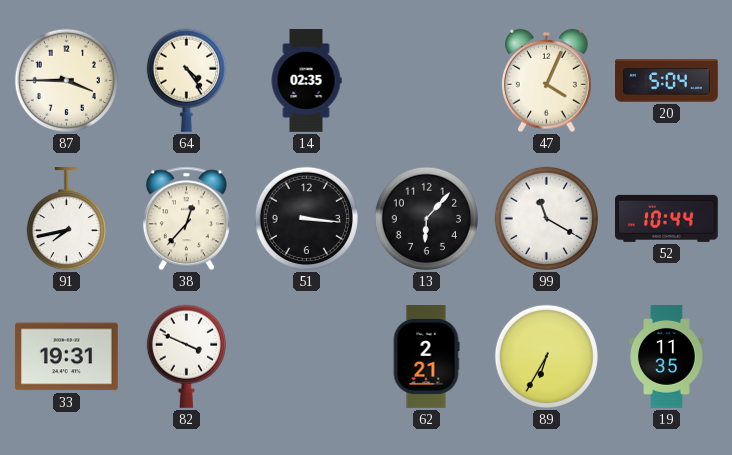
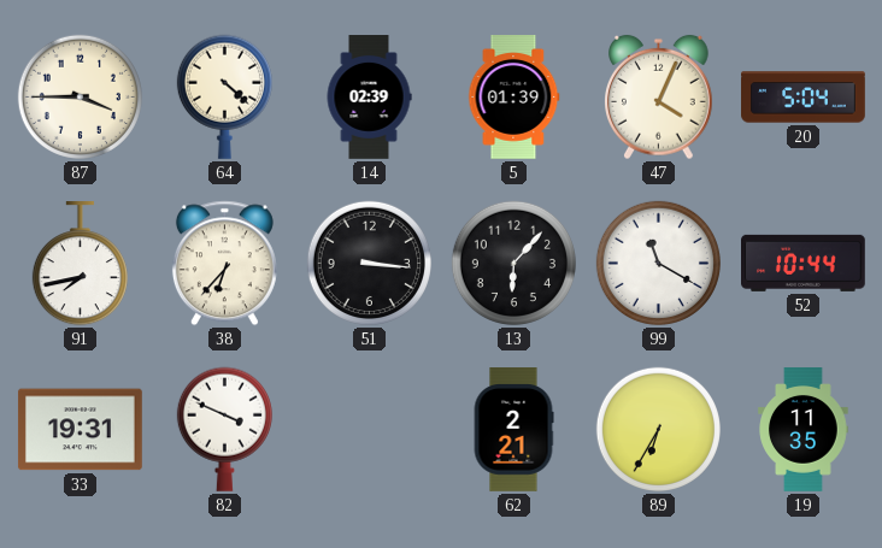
64: 4:24 -> 4:22
14: 02:35 -> 02:39
5: none -> 01:39
38: 12:37 -> 6:37
